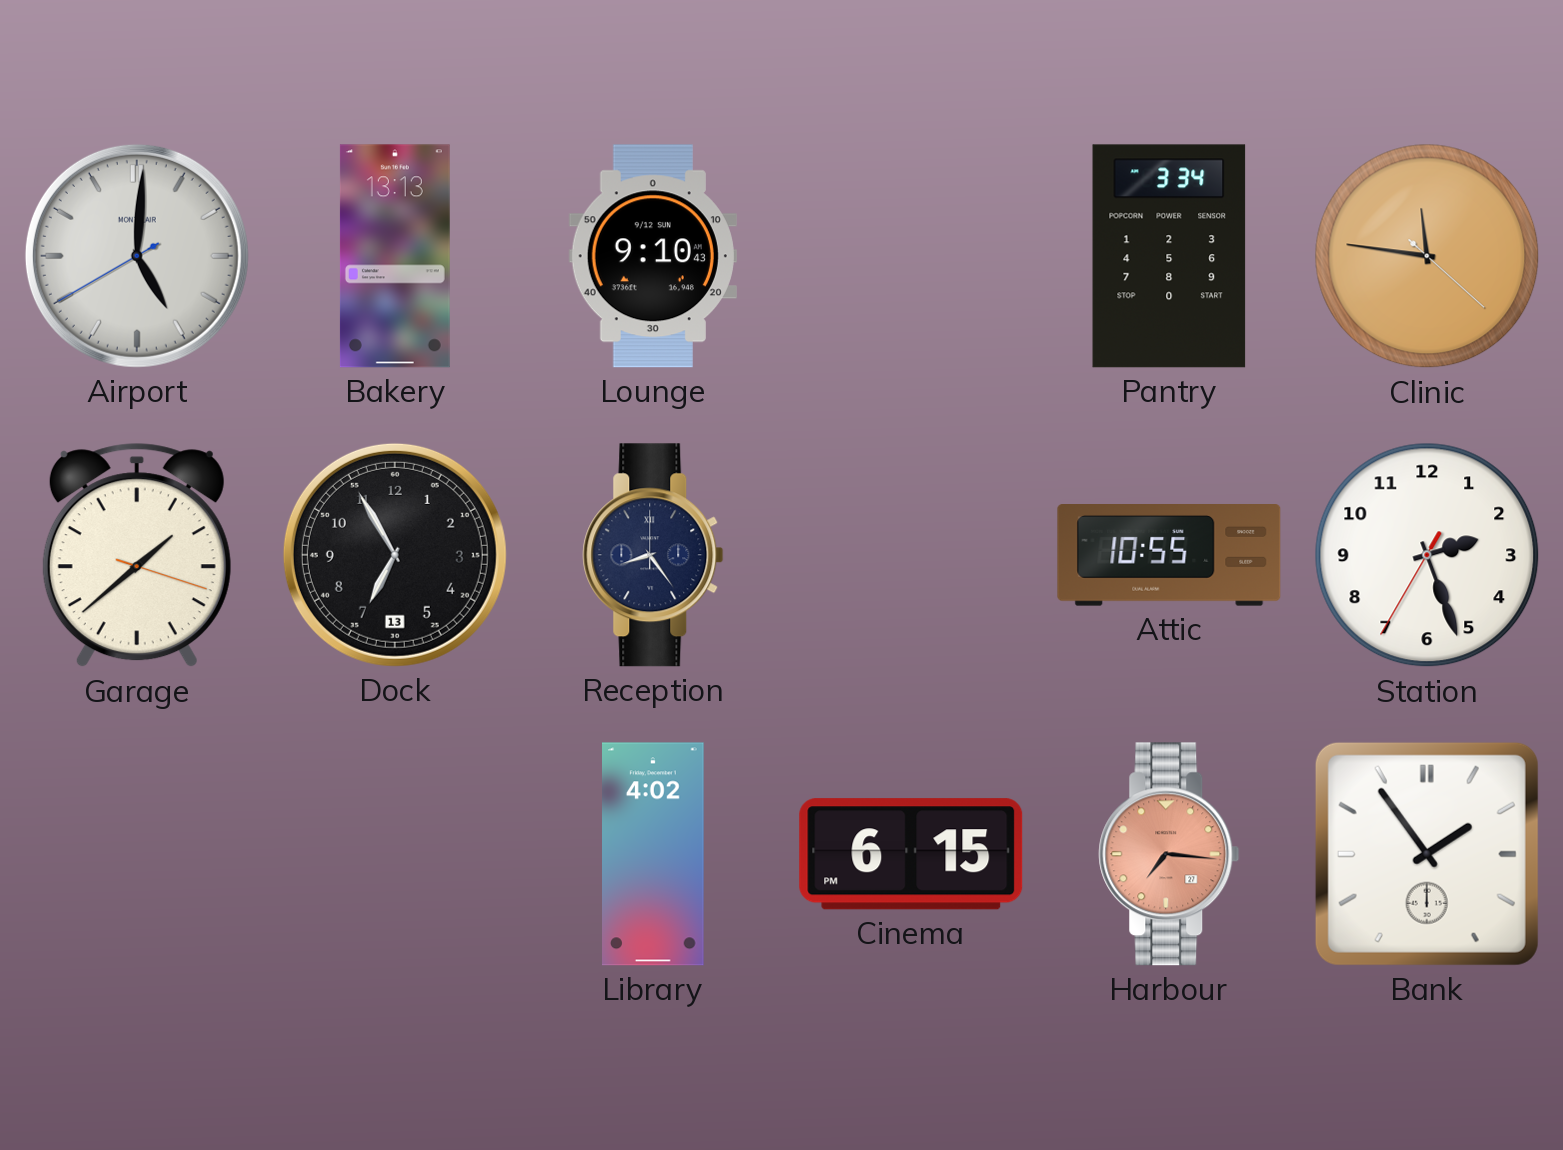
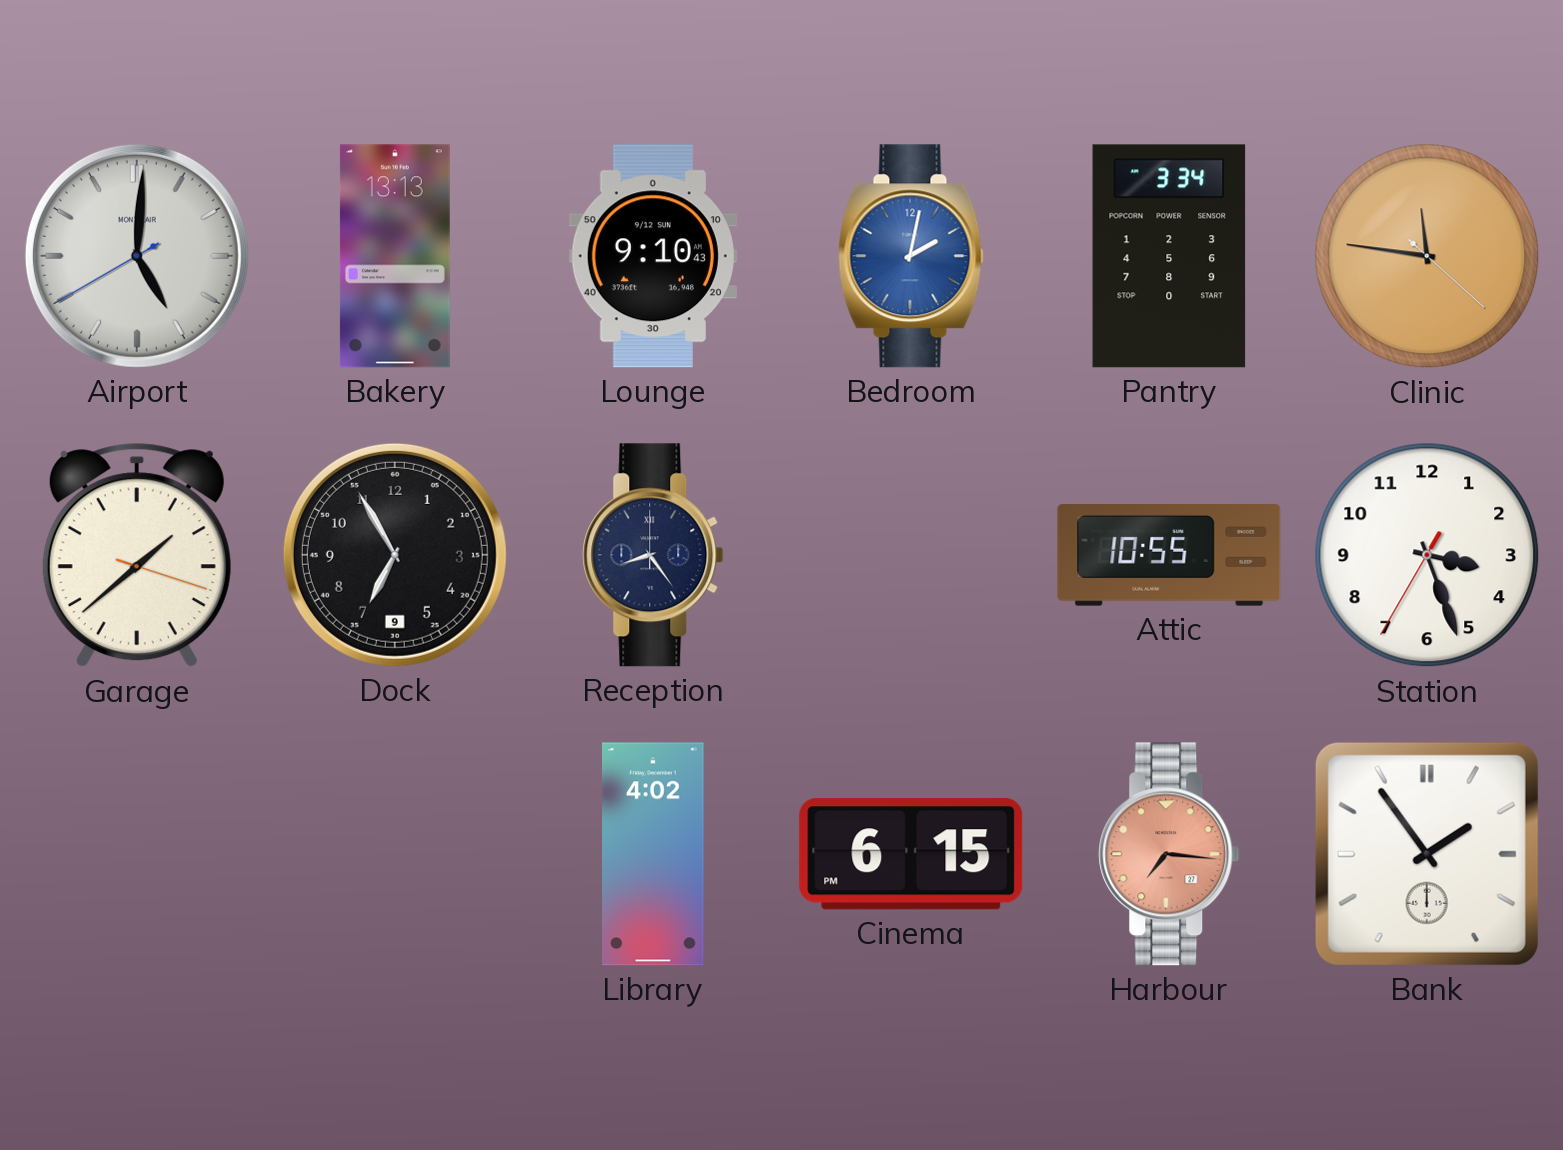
Bedroom: none -> 2:02
Dock date: 13 -> 9
Station: 2:26 -> 3:26
